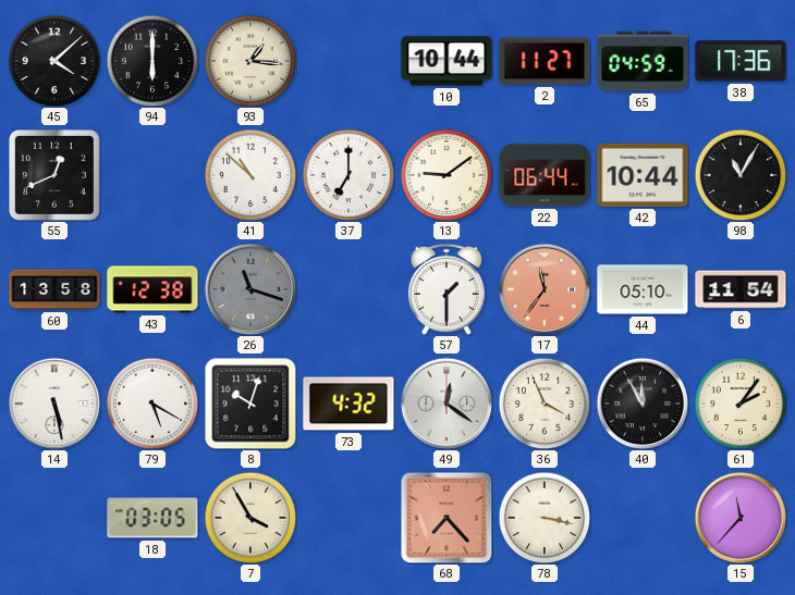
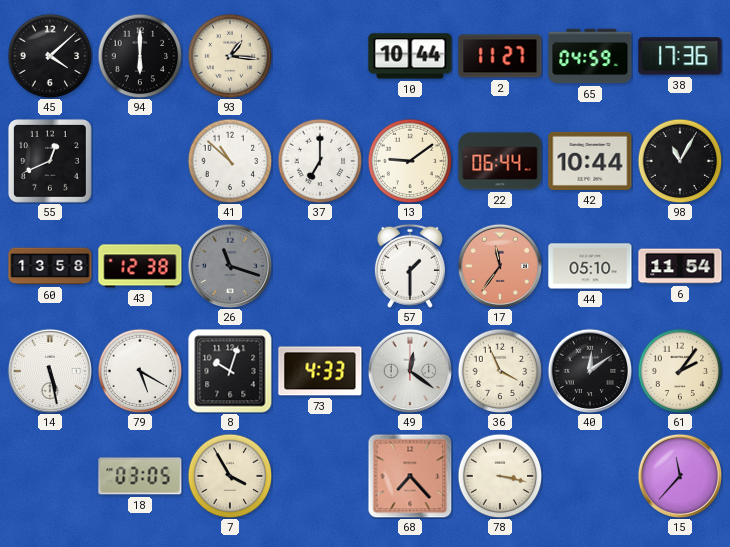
73: 4:32 -> 4:33
40: 11:55 -> 12:09
